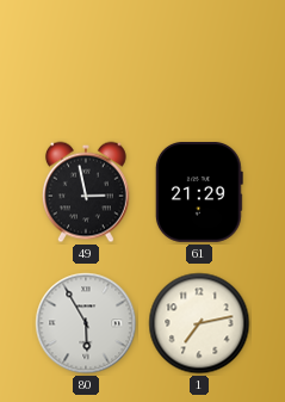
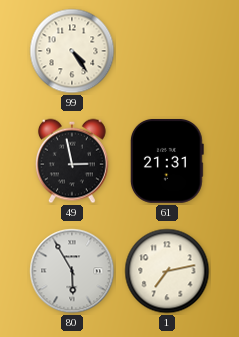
99: none -> 4:24
61: 21:29 -> 21:31
